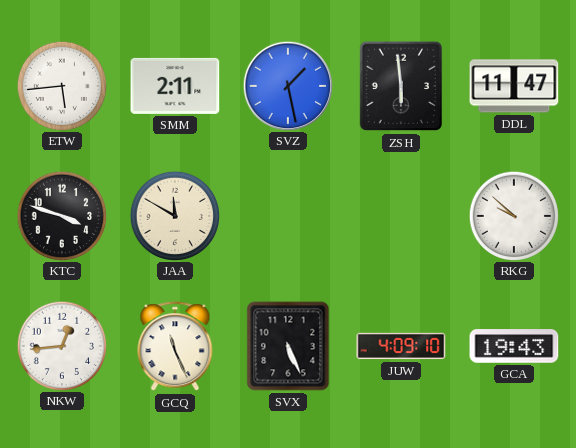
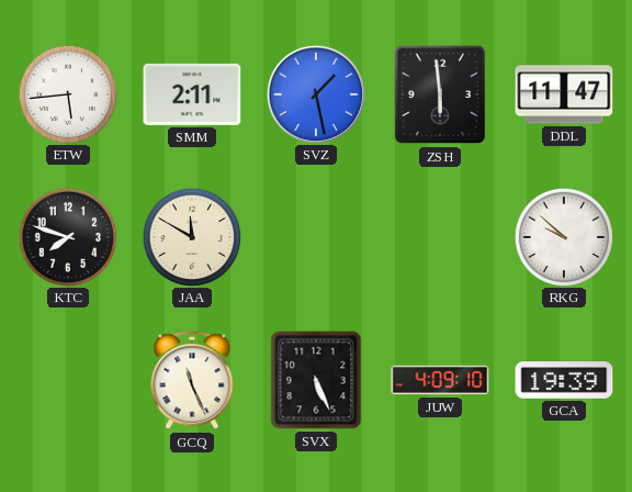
KTC: 3:48 -> 7:48
NKW: 12:44 -> none
GCA: 19:43 -> 19:39
